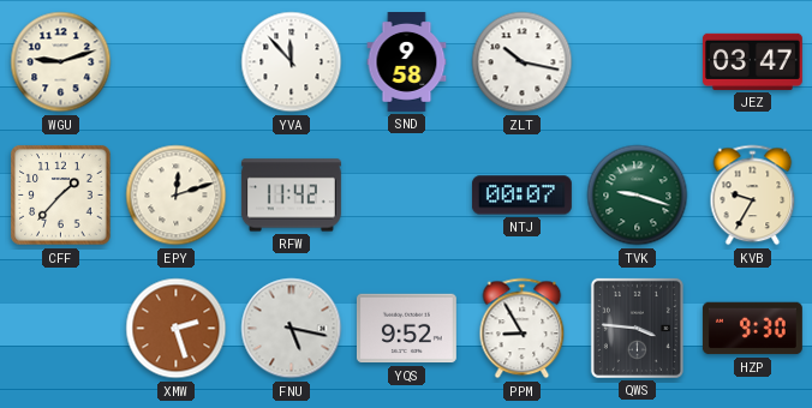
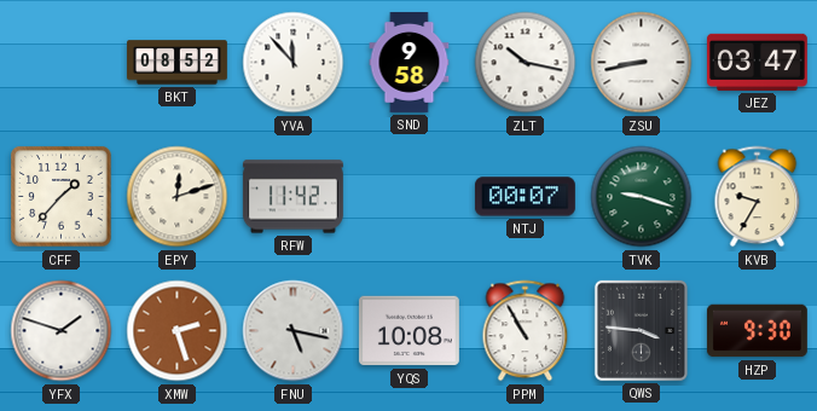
WGU: 9:12 -> none
BKT: none -> 08:52
ZSU: none -> 8:43
YFX: none -> 1:48
YQS: 9:52 -> 10:08
PPM: 8:55 -> 10:55
